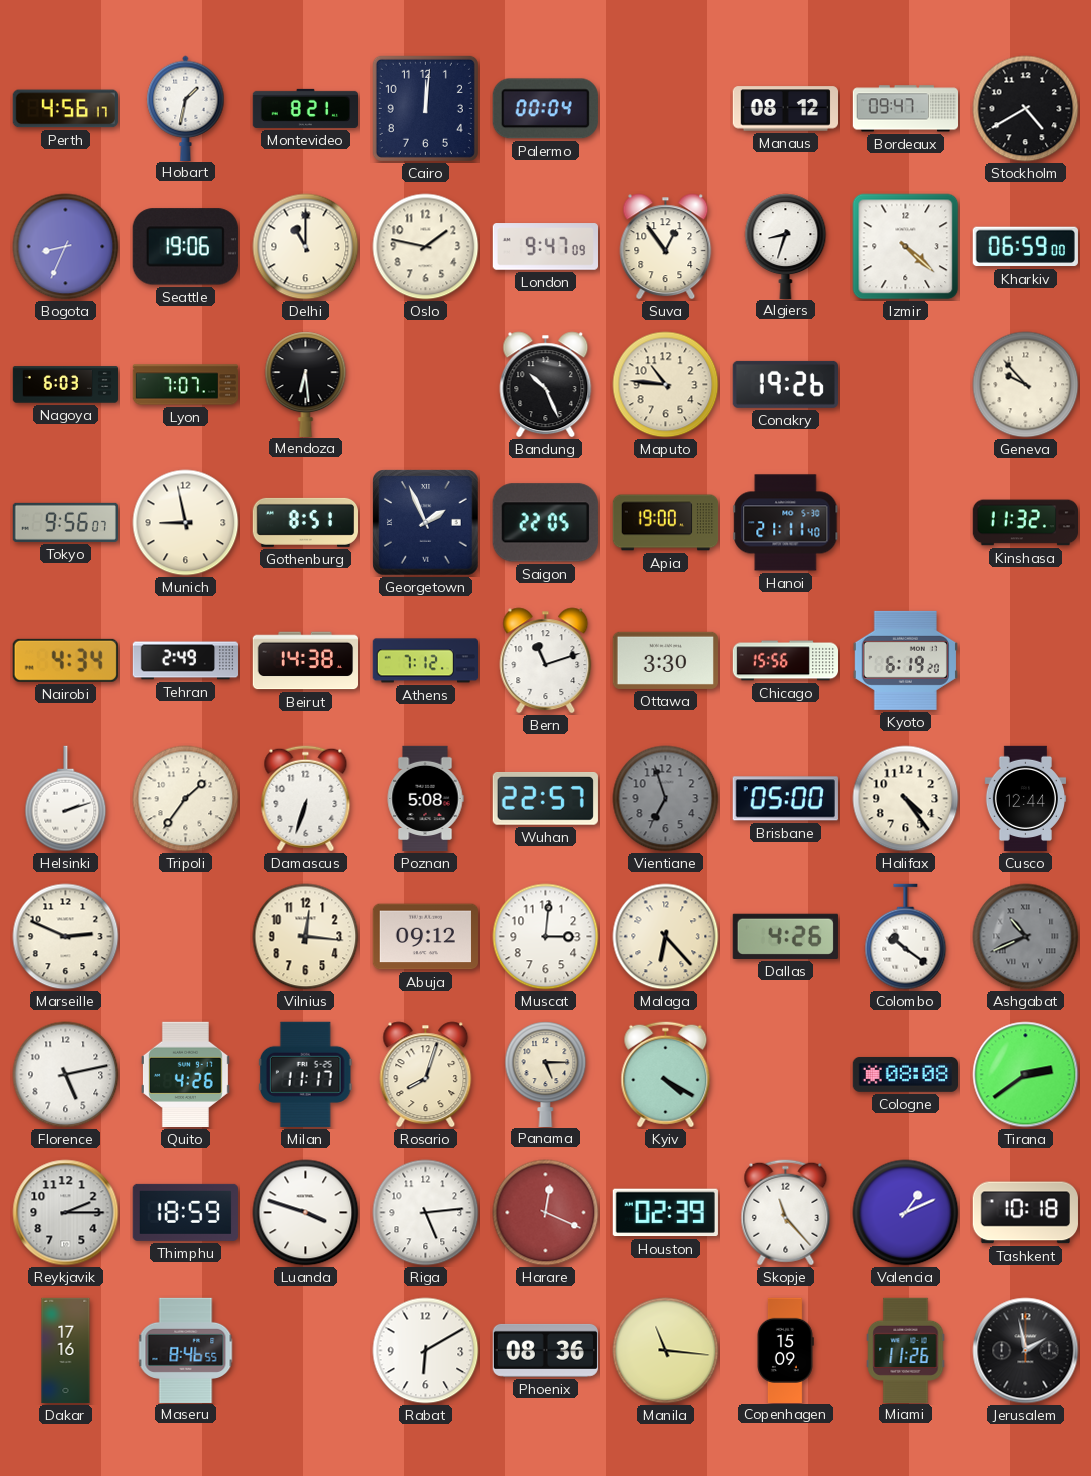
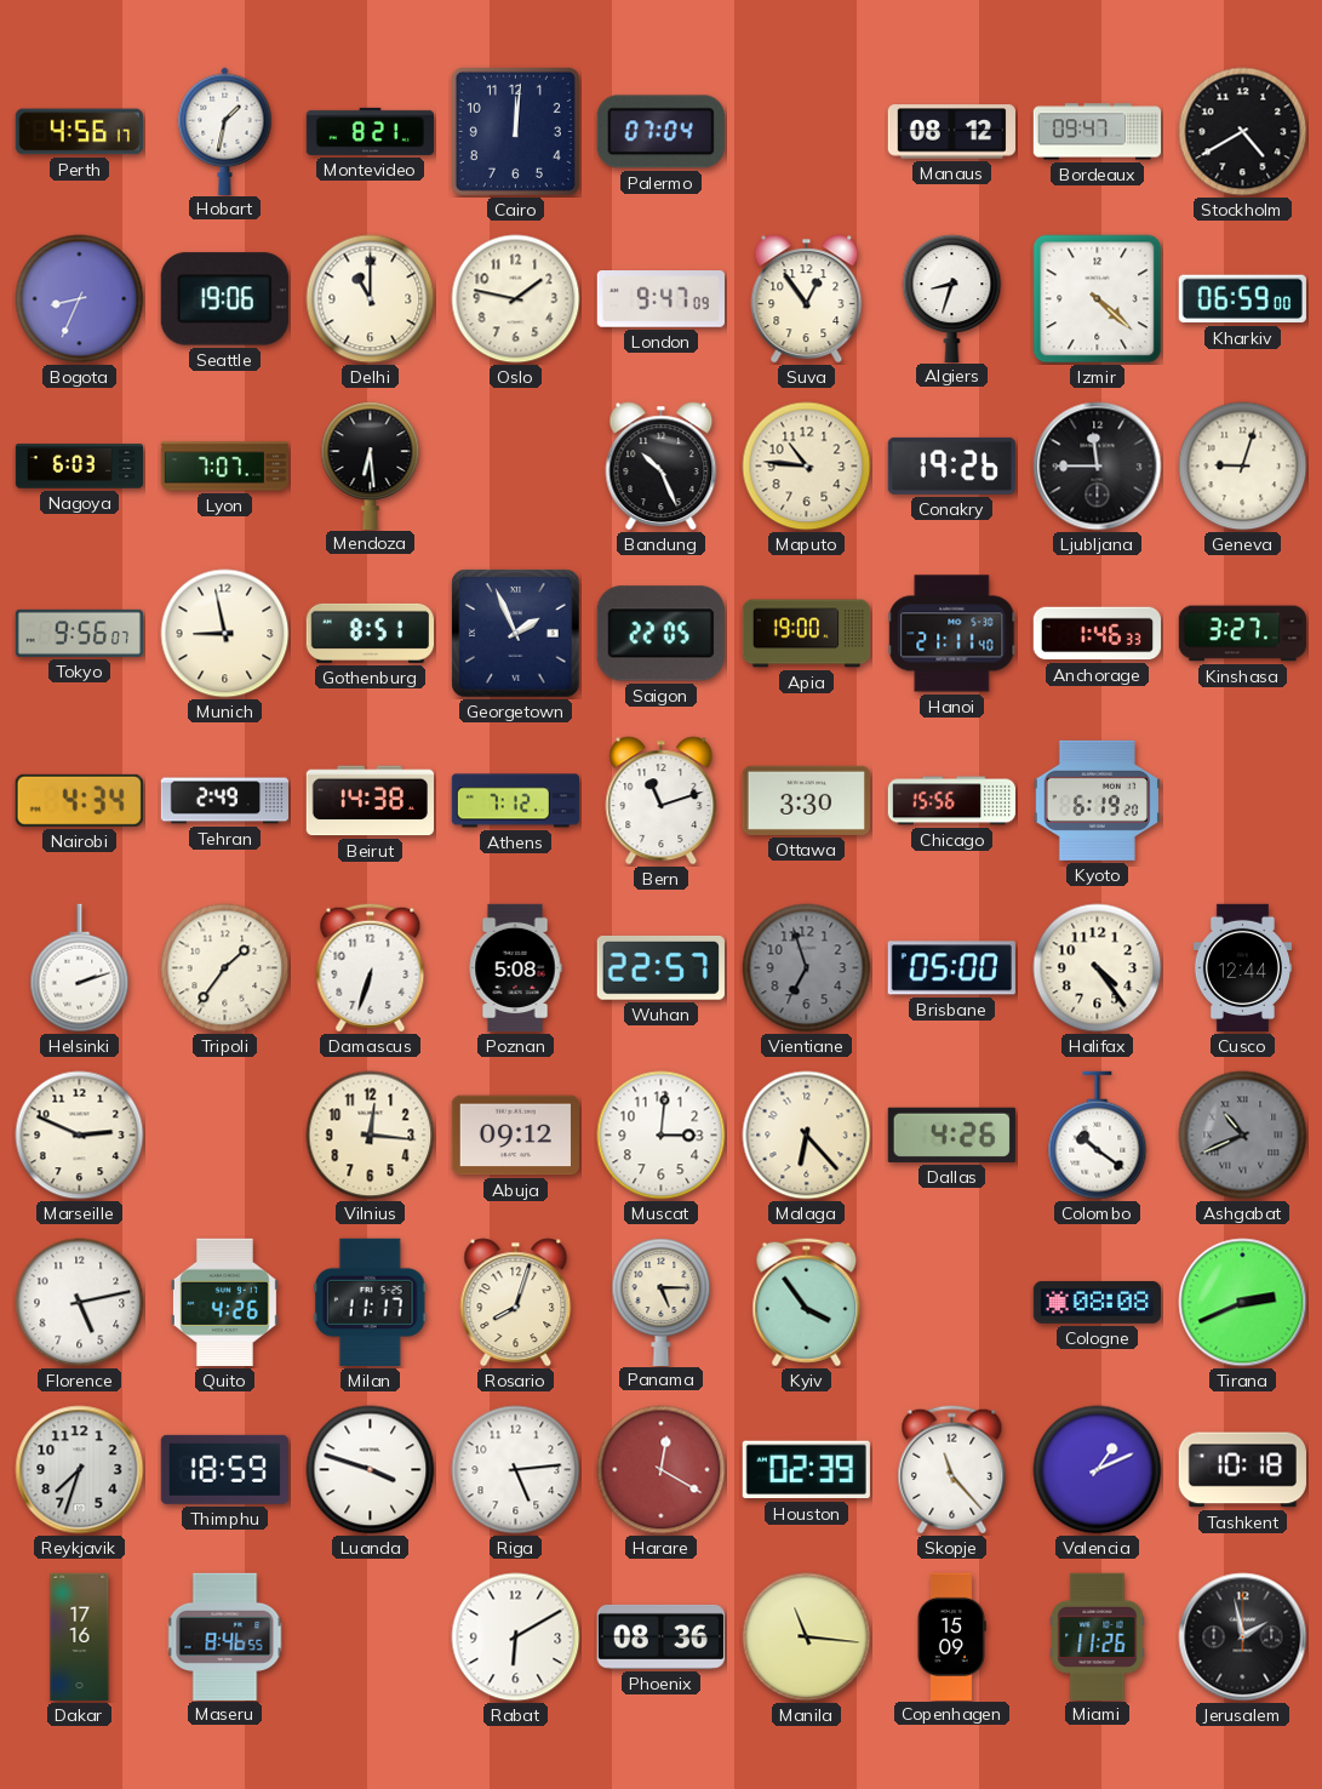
Palermo: 00:04 -> 07:04
Ljubljana: none -> 11:45
Geneva: 9:53 -> 9:03
Anchorage: none -> 1:46
Kinshasa: 11:32 -> 3:27
Kyiv: 4:20 -> 3:54
Tirana: 2:39 -> 2:41
Reykjavik: 2:15 -> 7:33
Harare: 12:19 -> 12:20
